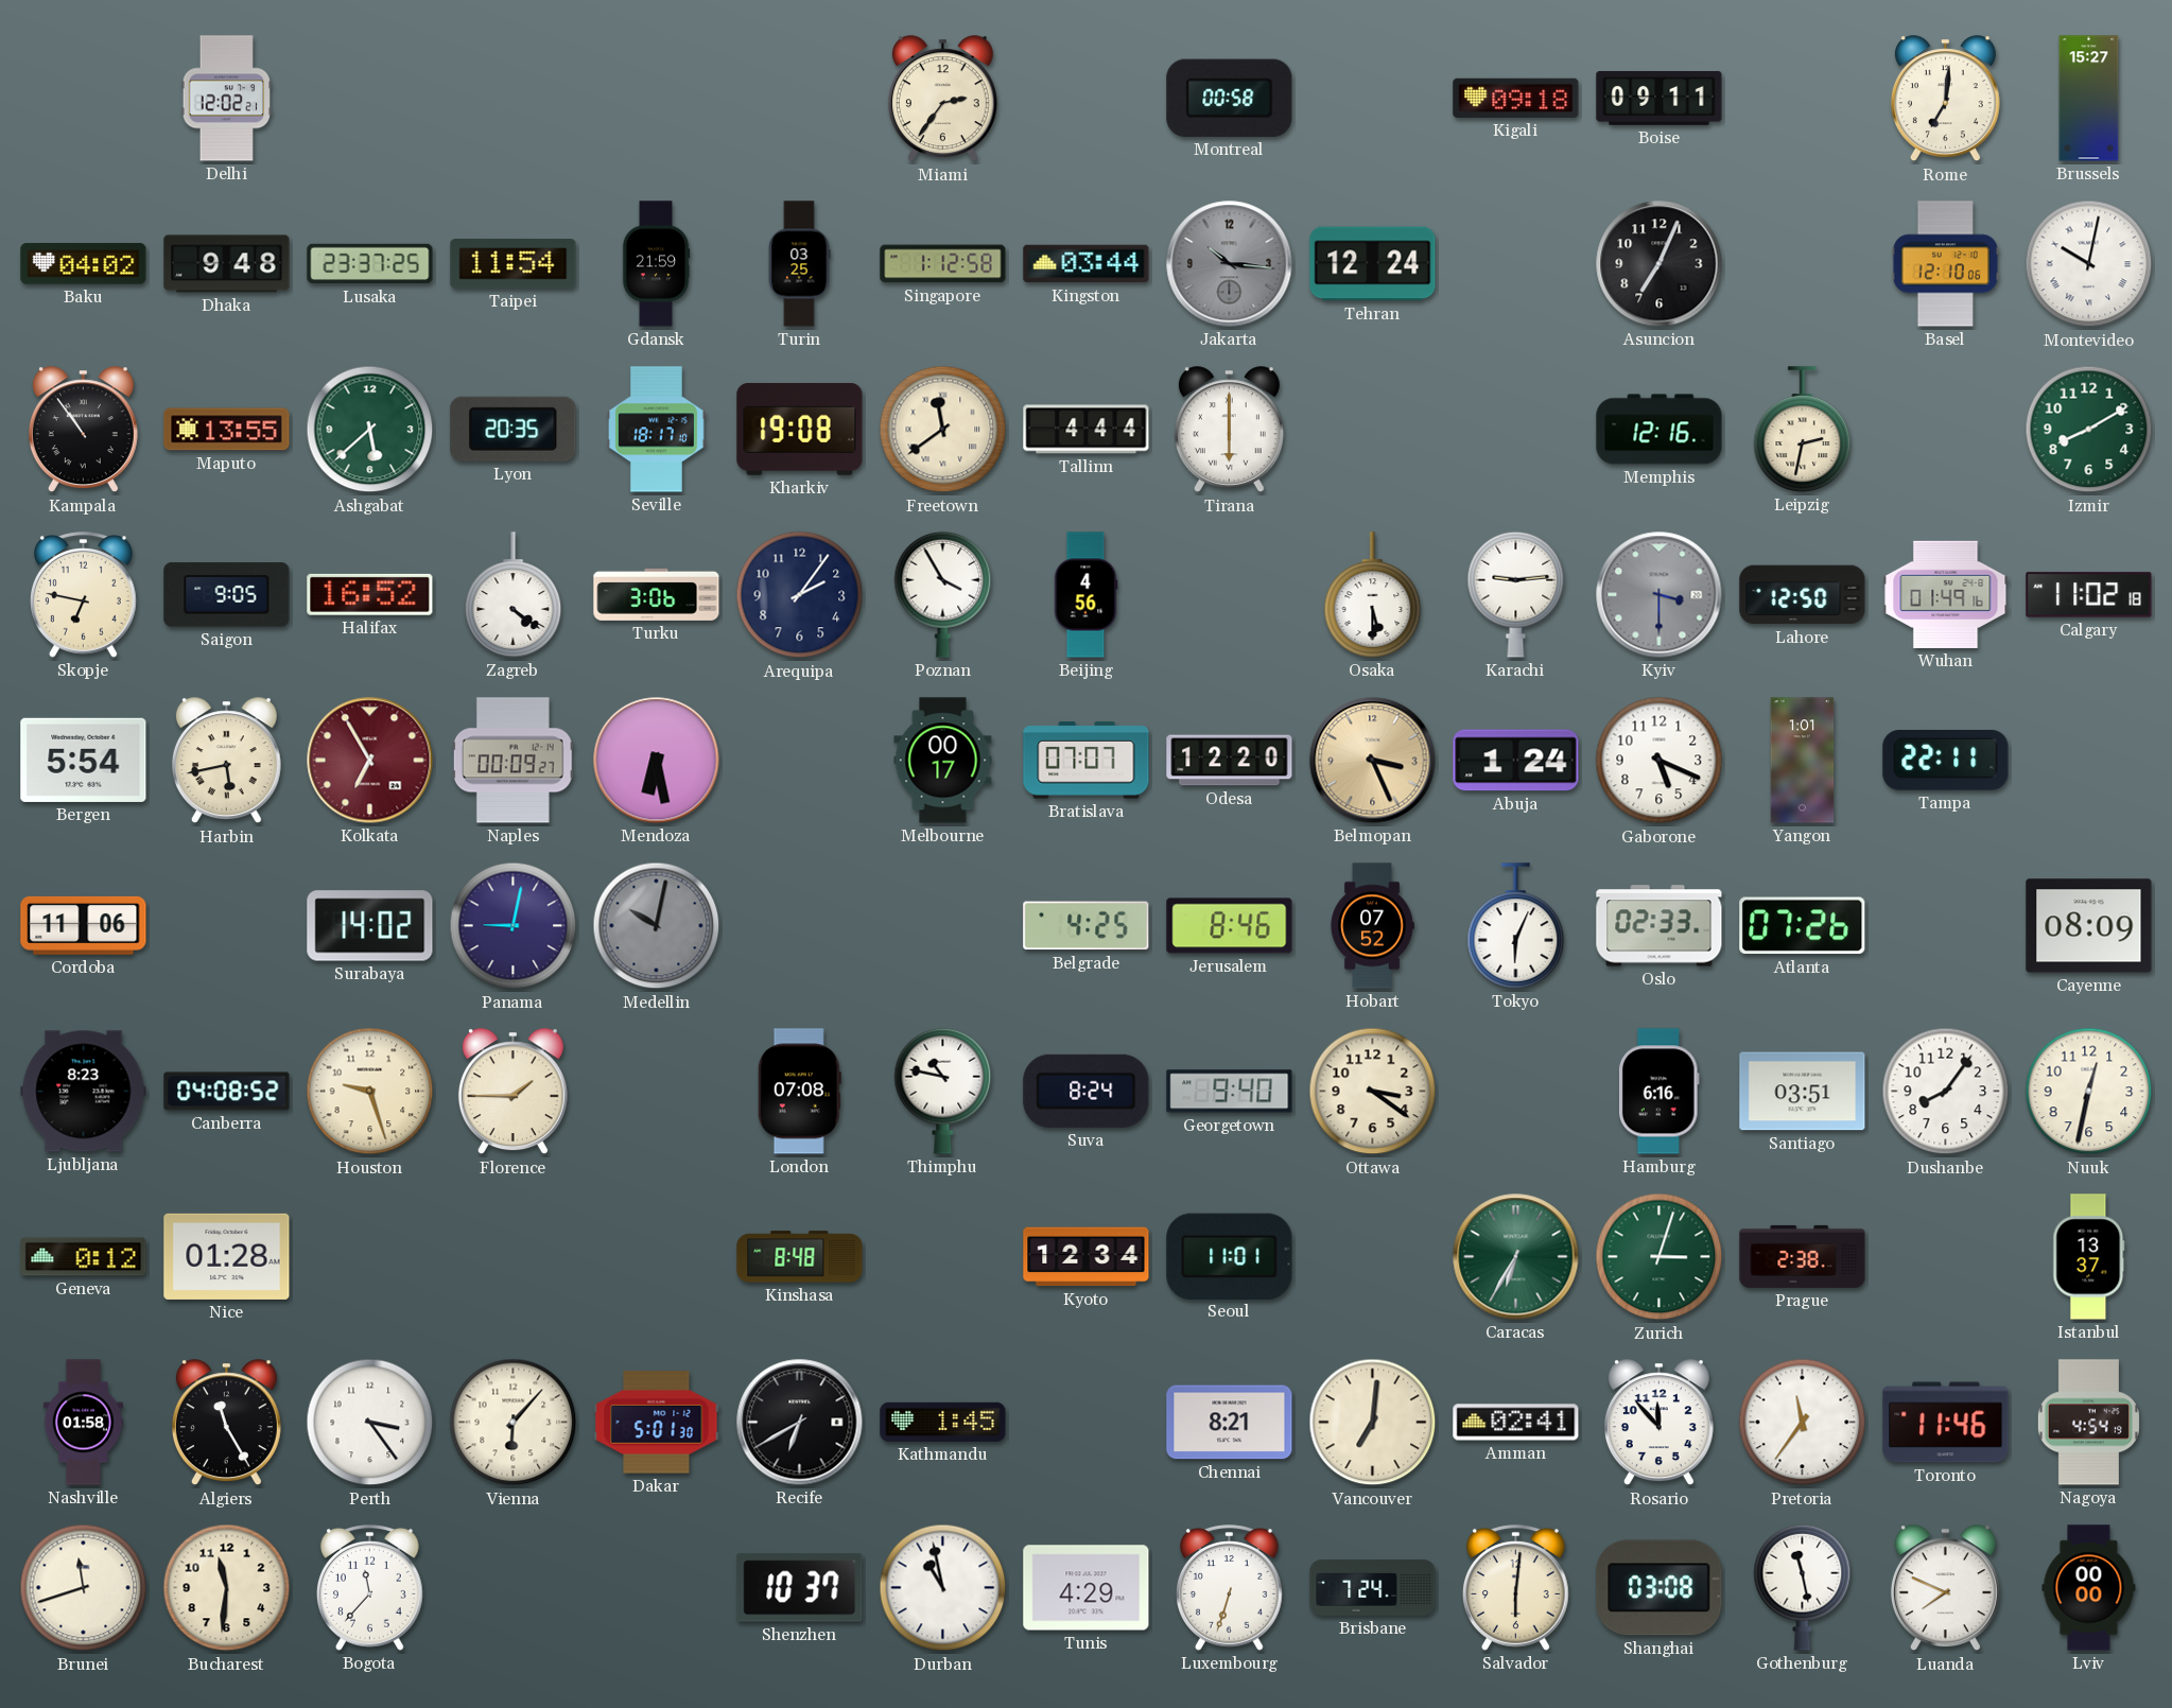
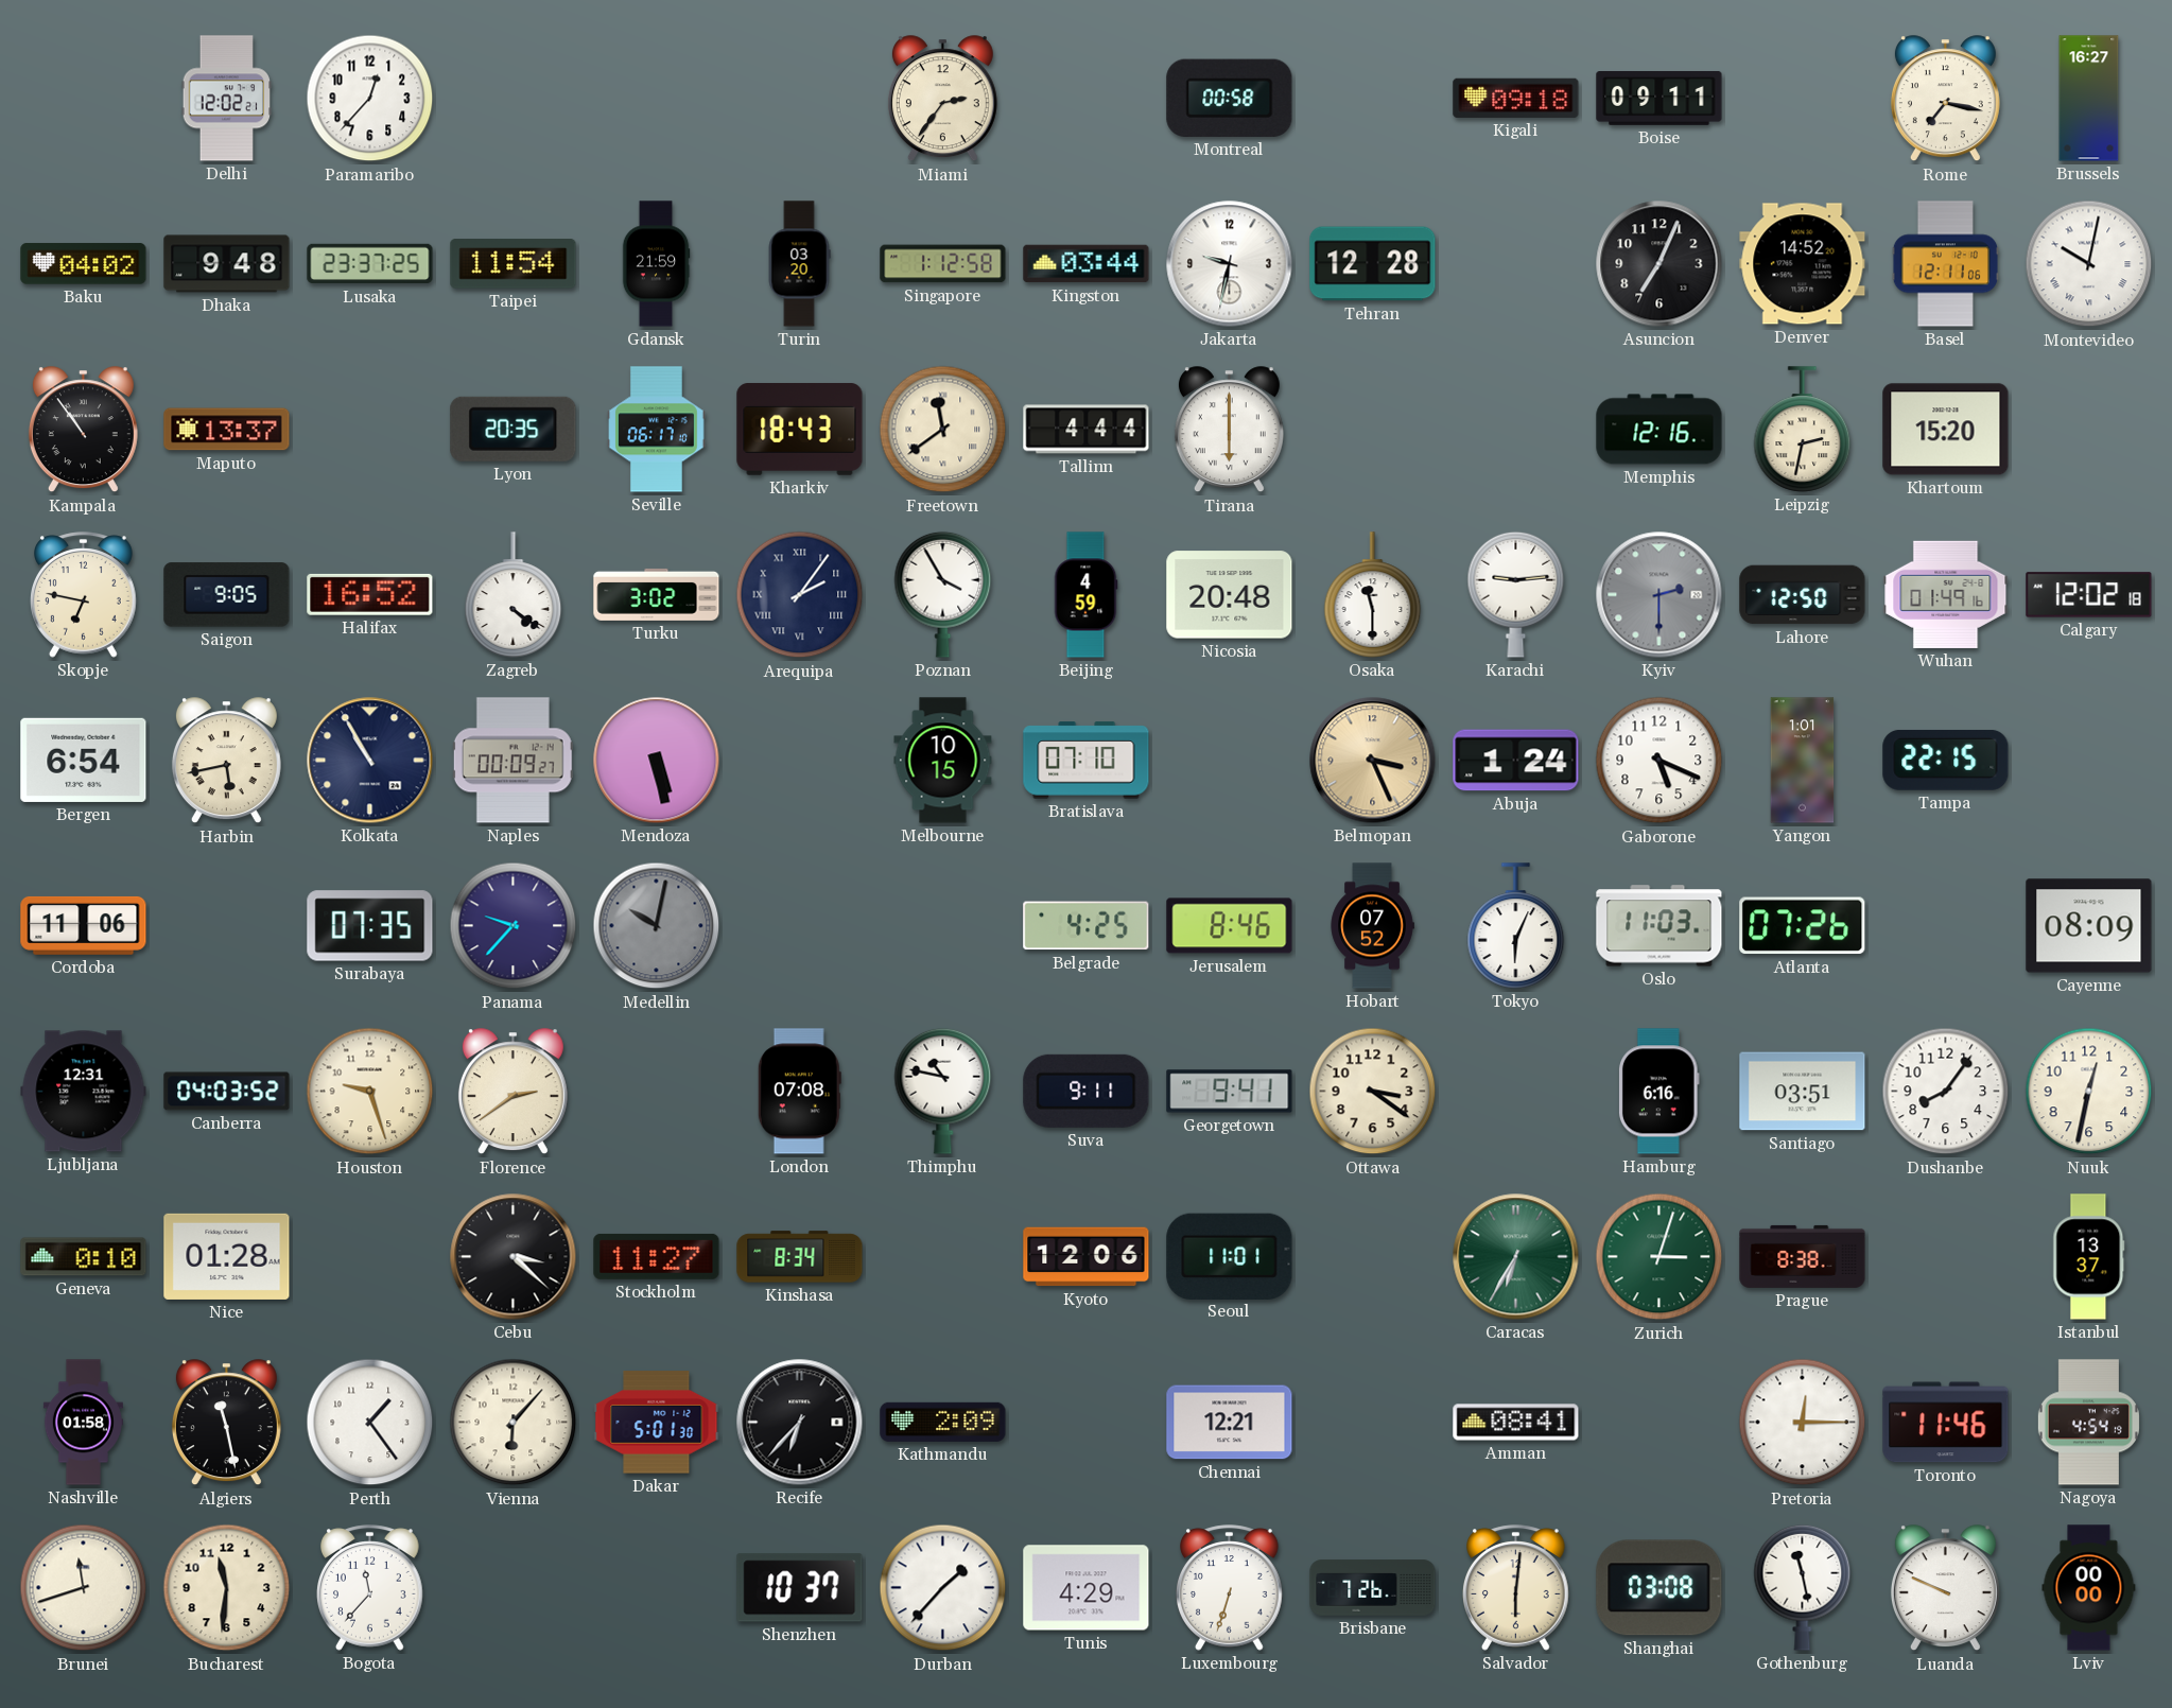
Paramaribo: none -> 12:37
Rome: 7:01 -> 7:17
Brussels: 15:27 -> 16:27
Turin: 03:25 -> 03:20
Jakarta: 10:16 -> 9:32
Jakarta dial: grey -> white
Tehran: 12:24 -> 12:28
Denver: none -> 14:52
Basel: 12:10 -> 12:11
Maputo: 13:55 -> 13:37
Ashgabat: 5:38 -> none
Seville: 18:17 -> 06:17
Kharkiv: 19:08 -> 18:43
Khartoum: none -> 15:20
Izmir: 8:10 -> none
Turku: 3:06 -> 3:02
Arequipa numerals: Arabic -> Roman
Beijing: 4:56 -> 4:59
Nicosia: none -> 20:48
Osaka: 5:30 -> 11:30
Kyiv: 3:30 -> 2:30
Calgary: 11:02 -> 12:02
Bergen: 5:54 -> 6:54
Kolkata: 6:55 -> 10:55
Kolkata dial: burgundy -> navy
Mendoza: 6:28 -> 5:28
Melbourne: 00:17 -> 10:15
Bratislava: 07:07 -> 07:10
Odesa: 12:20 -> none
Tampa: 22:11 -> 22:15
Surabaya: 14:02 -> 07:35
Panama: 9:02 -> 9:37
Oslo: 02:33 -> 11:03
Ljubljana: 8:23 -> 12:31
Canberra: 04:08 -> 04:03
Florence: 1:45 -> 2:39
Suva: 8:24 -> 9:11
Georgetown: 9:40 -> 9:41
Geneva: 0:12 -> 0:10
Cebu: none -> 3:22
Stockholm: none -> 11:27
Kinshasa: 8:48 -> 8:34
Kyoto: 12:34 -> 12:06
Prague: 2:38 -> 8:38
Algiers: 11:25 -> 11:28
Perth: 3:24 -> 1:24
Recife: 6:40 -> 6:37
Kathmandu: 1:45 -> 2:09
Chennai: 8:21 -> 12:21
Vancouver: 7:01 -> none
Amman: 02:41 -> 08:41
Rosario: 11:53 -> none
Pretoria: 11:36 -> 12:15
Durban: 10:58 -> 1:37
Brisbane: 7:24 -> 7:26
Luanda: 7:49 -> 9:49
